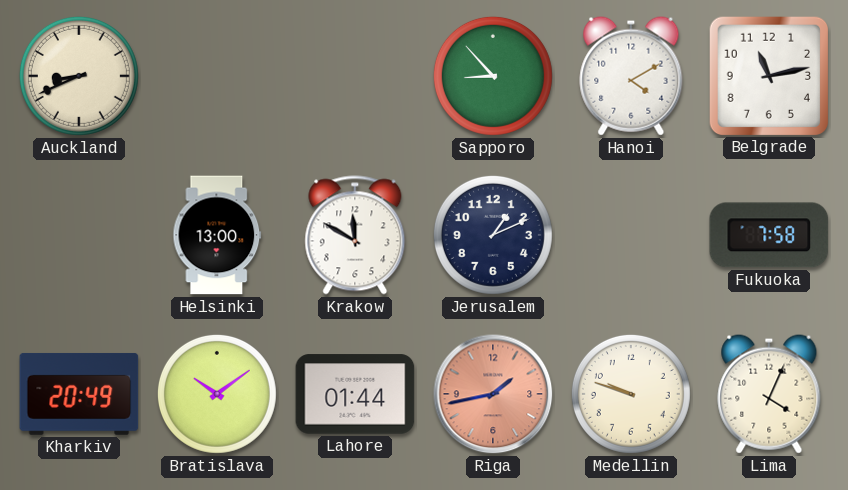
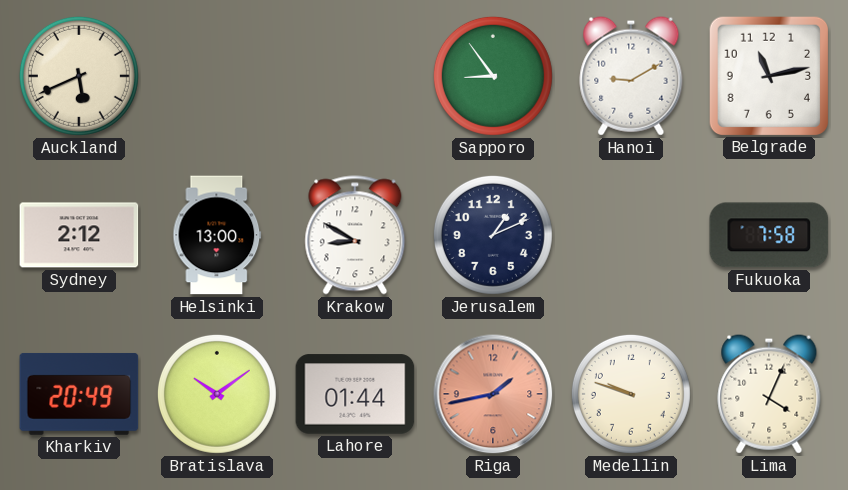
Auckland: 8:41 -> 5:41
Sapporo: 8:53 -> 8:54
Hanoi: 4:10 -> 9:10
Sydney: none -> 2:12
Krakow: 11:50 -> 8:50
